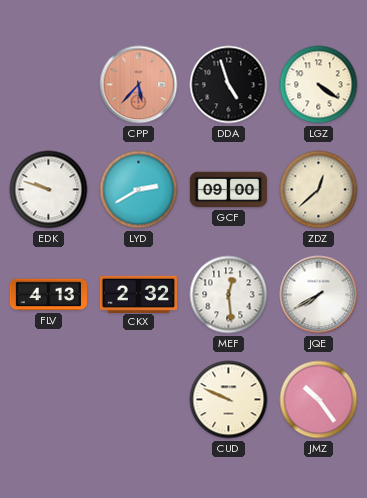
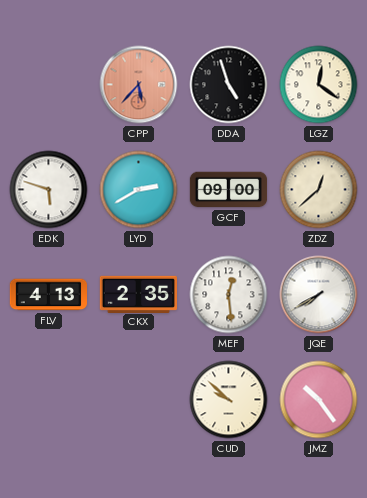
LGZ: 4:21 -> 12:21
EDK: 9:48 -> 5:48
CKX: 2:32 -> 2:35
CUD: 9:49 -> 9:52
